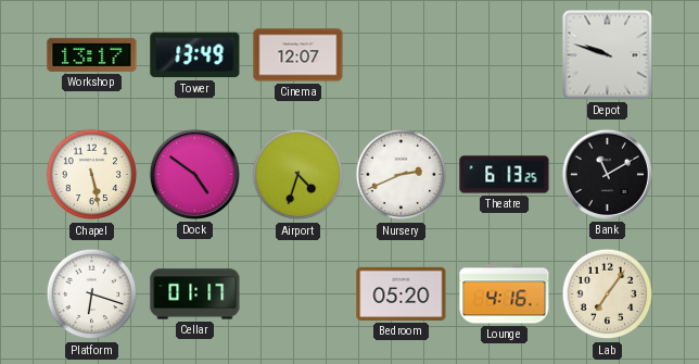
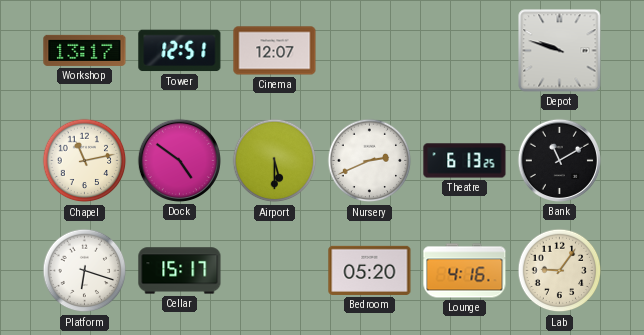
Tower: 13:49 -> 12:51
Chapel: 5:28 -> 11:13
Airport: 4:33 -> 5:30
Cellar: 01:17 -> 15:17
Lab: 7:06 -> 9:06
